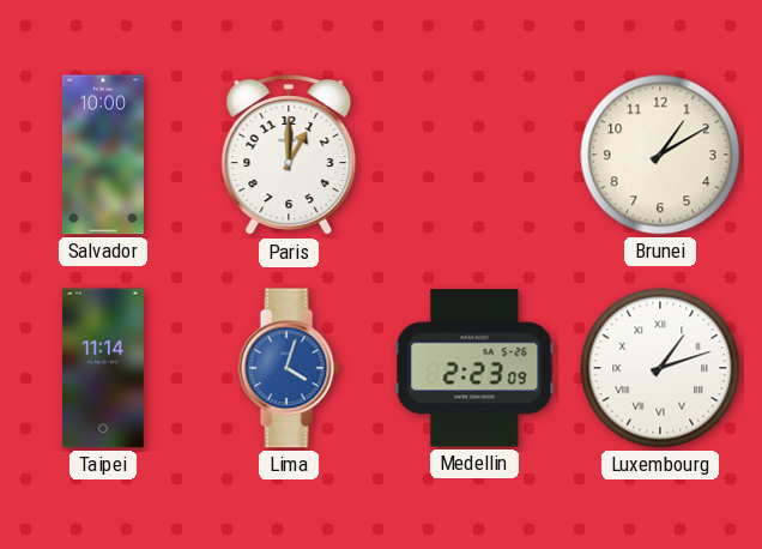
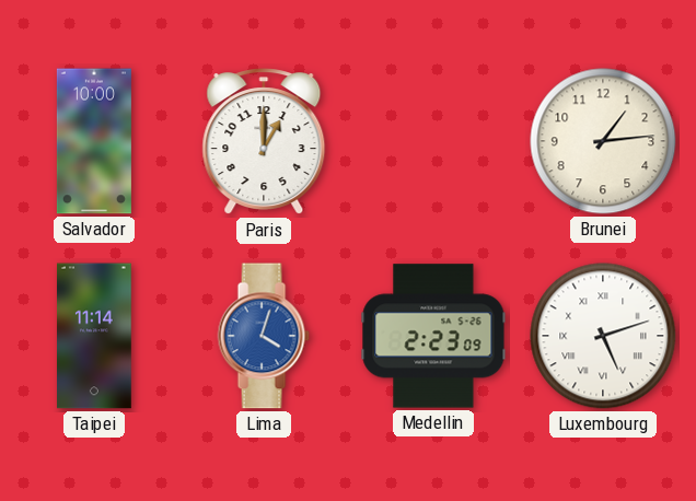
Brunei: 1:10 -> 1:14
Luxembourg: 1:12 -> 5:12
